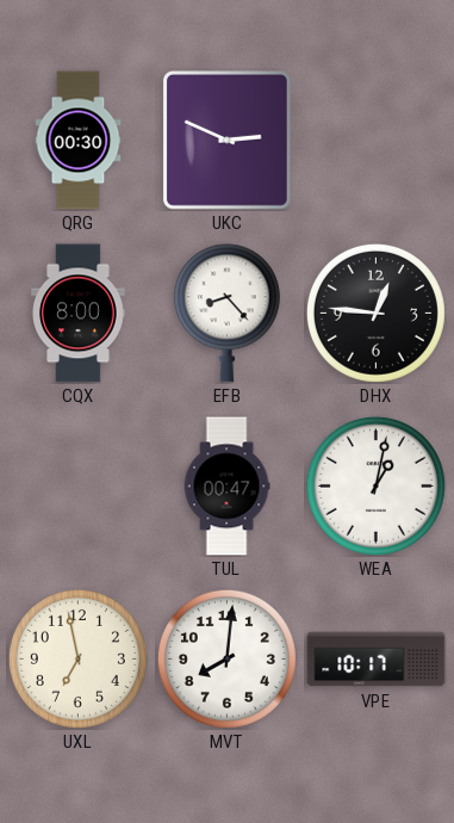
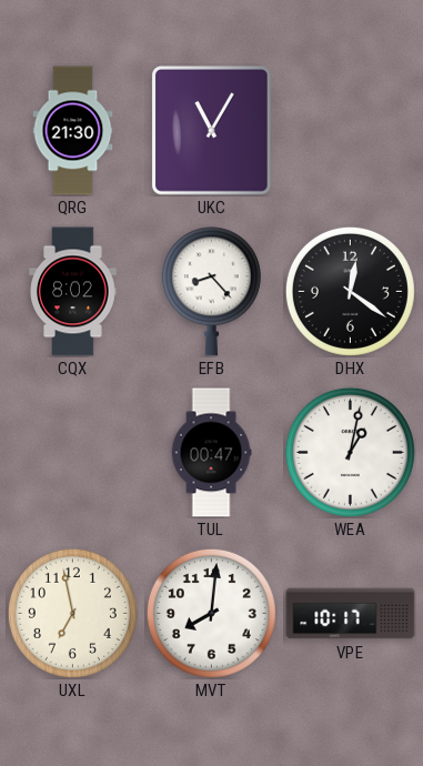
QRG: 00:30 -> 21:30
UKC: 2:49 -> 11:05
CQX: 8:00 -> 8:02
DHX: 12:46 -> 12:21
